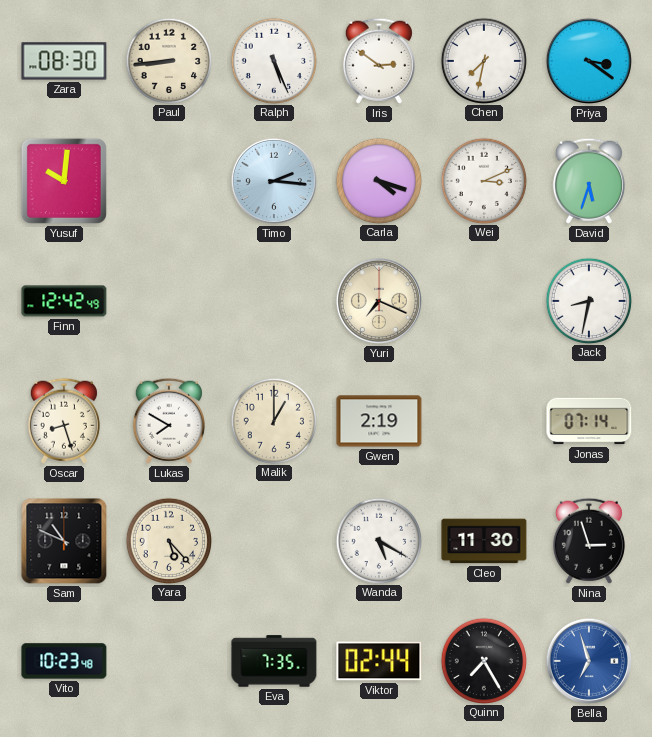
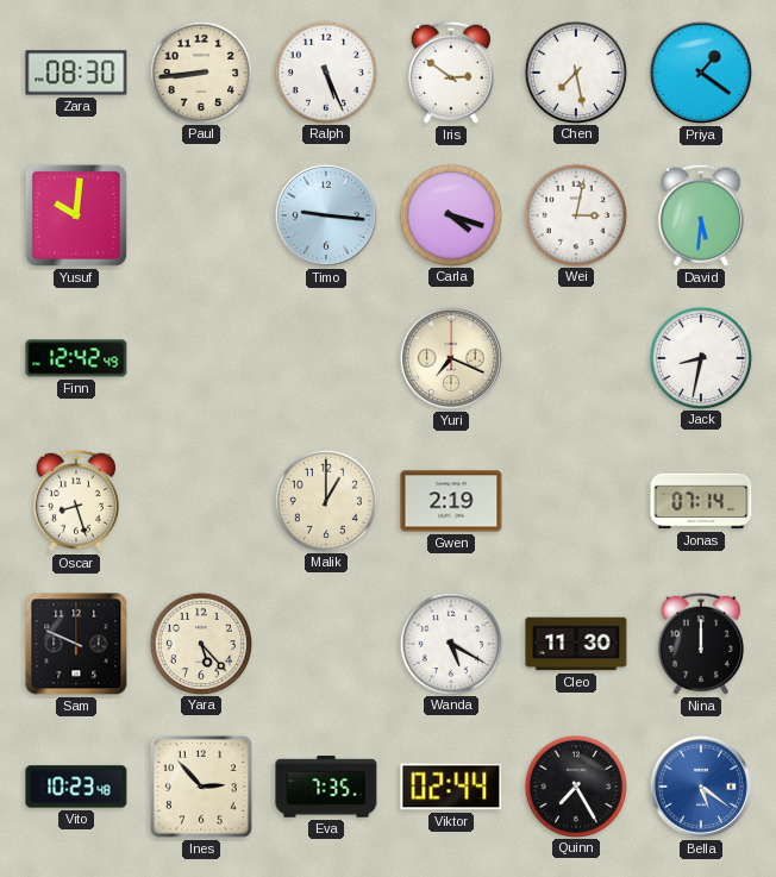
Chen: 7:32 -> 7:28
Priya: 3:21 -> 1:21
Timo: 2:16 -> 9:16
Wei: 3:11 -> 3:02
David: 5:33 -> 5:31
Lukas: 7:50 -> none
Sam: 10:49 -> 9:49
Nina: 2:57 -> 12:00
Ines: none -> 2:53
Bella: 6:57 -> 5:21
